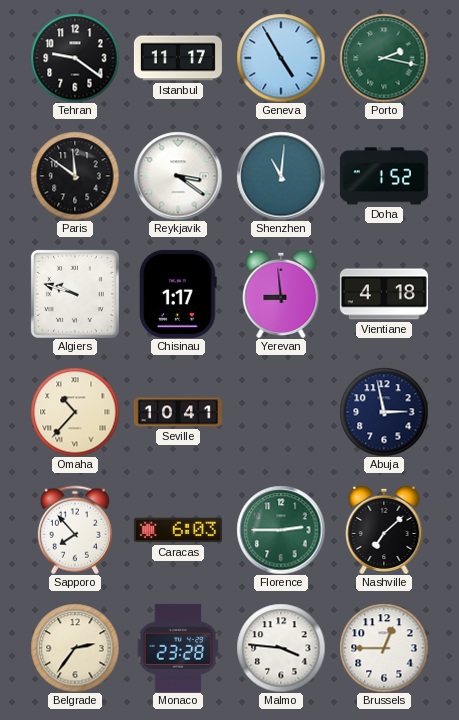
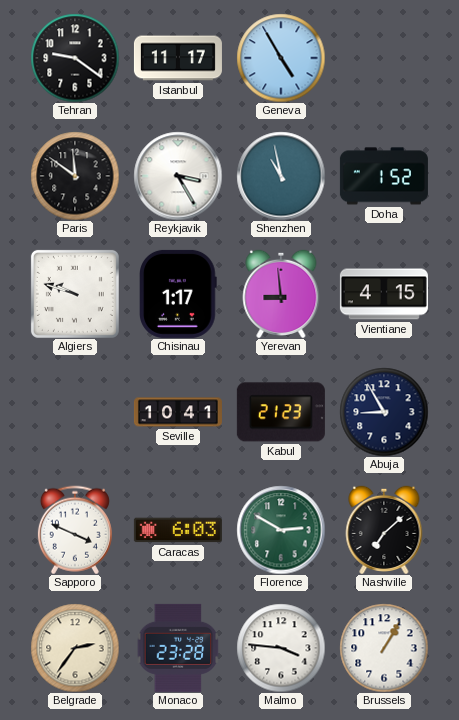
Porto: 2:17 -> none
Reykjavik: 3:21 -> 3:25
Shenzhen: 11:01 -> 10:58
Vientiane: 4:18 -> 4:15
Omaha: 10:37 -> none
Kabul: none -> 21:23
Abuja: 2:58 -> 8:55
Sapporo: 7:53 -> 3:49
Florence: 2:45 -> 2:50
Brussels: 12:45 -> 1:05
